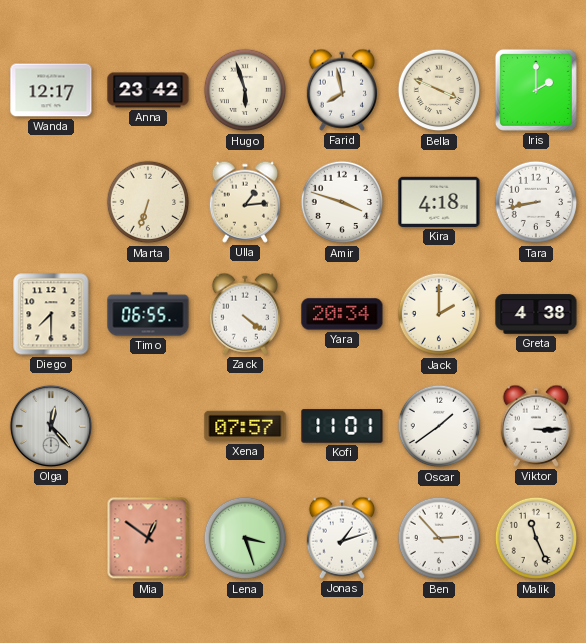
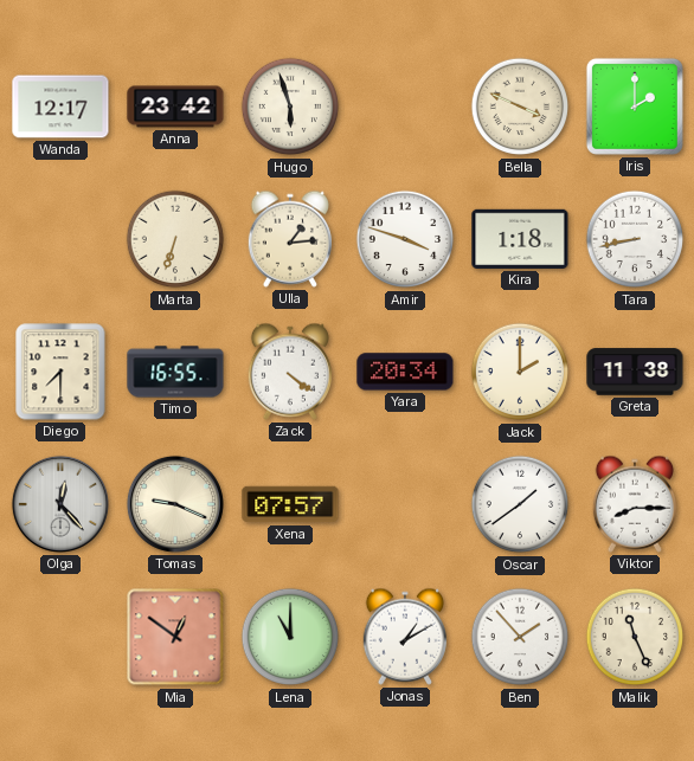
Farid: 7:58 -> none
Kira: 4:18 -> 1:18
Timo: 06:55 -> 16:55
Greta: 4:38 -> 11:38
Tomas: none -> 9:19
Kofi: 11:01 -> none
Viktor: 3:15 -> 8:15
Lena: 3:27 -> 11:00
Jonas: 1:12 -> 1:10
Ben: 2:53 -> 1:53
